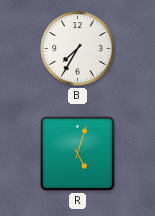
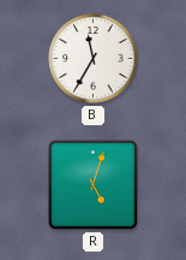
B: 7:35 -> 11:35
